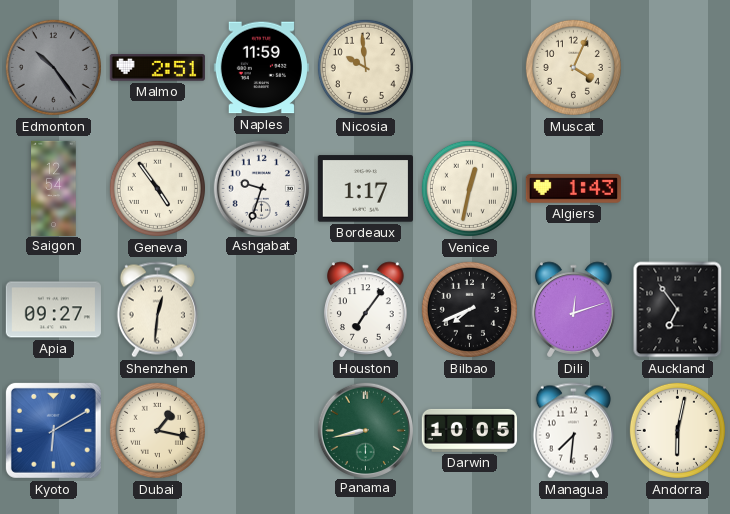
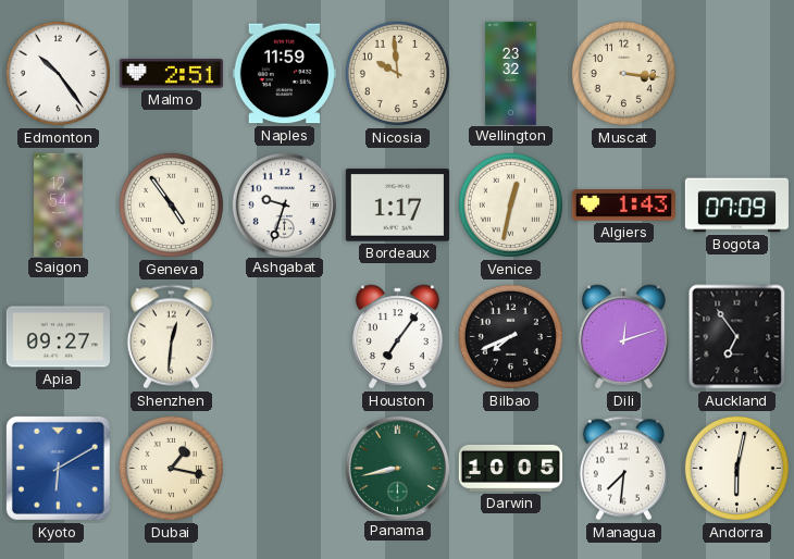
Edmonton dial: grey -> white
Wellington: none -> 23:32
Muscat: 4:04 -> 3:16
Bogota: none -> 07:09
